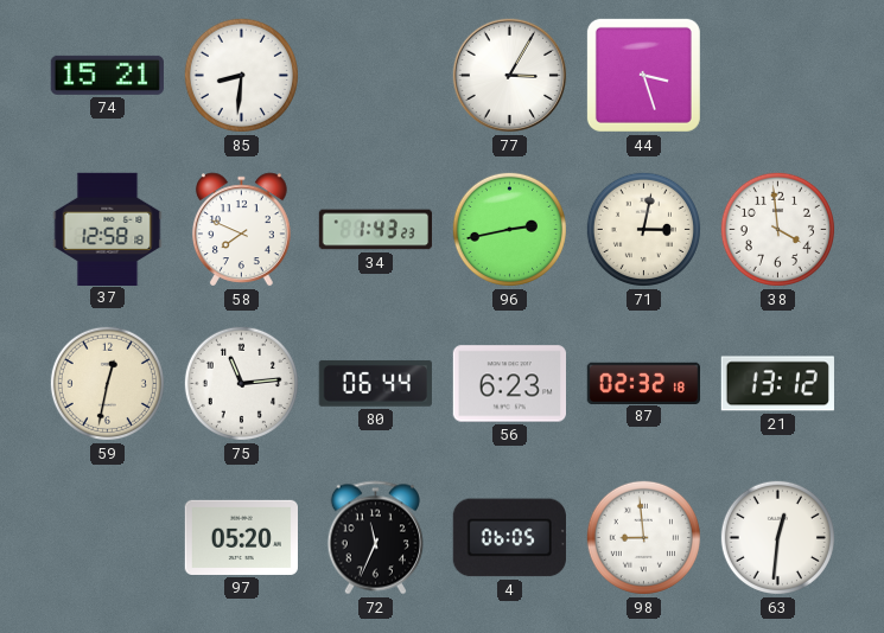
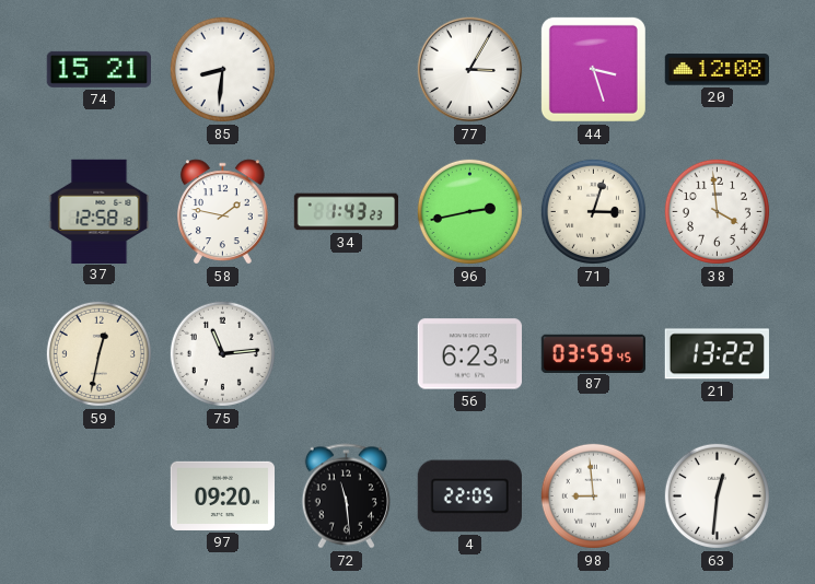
20: none -> 12:08
58: 7:49 -> 1:47
71: 3:02 -> 3:03
80: 06:44 -> none
87: 02:32 -> 03:59
21: 13:12 -> 13:22
97: 05:20 -> 09:20
72: 11:34 -> 11:29
4: 06:05 -> 22:05
